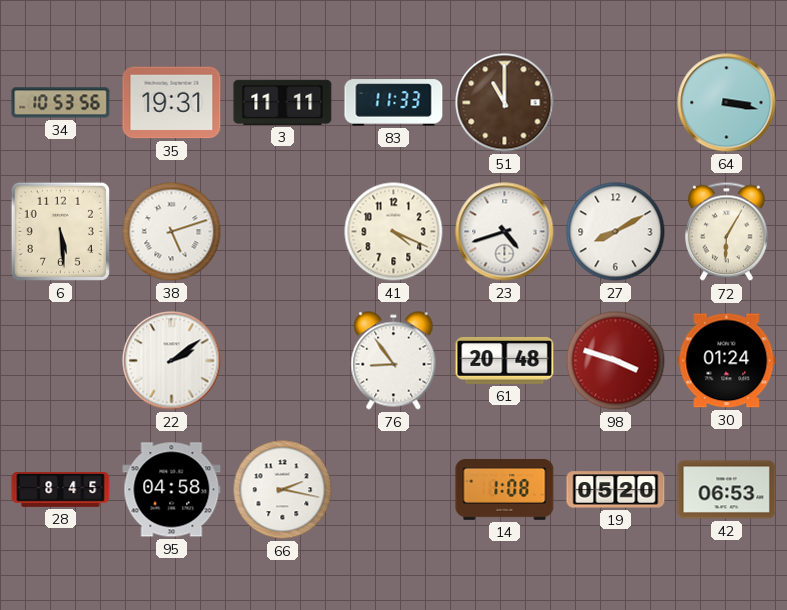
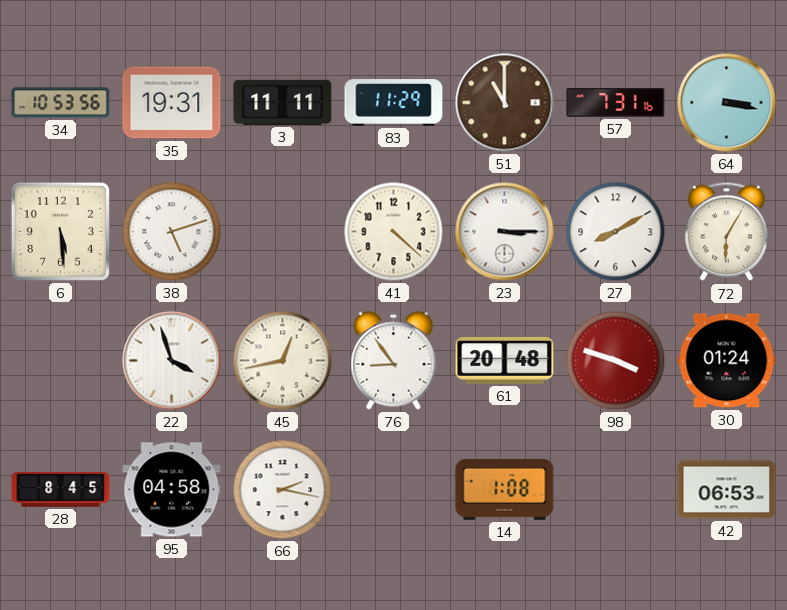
83: 11:33 -> 11:29
57: none -> 7:31
41: 4:19 -> 4:22
23: 4:42 -> 3:15
22: 2:09 -> 3:57
45: none -> 12:43
19: 05:20 -> none
